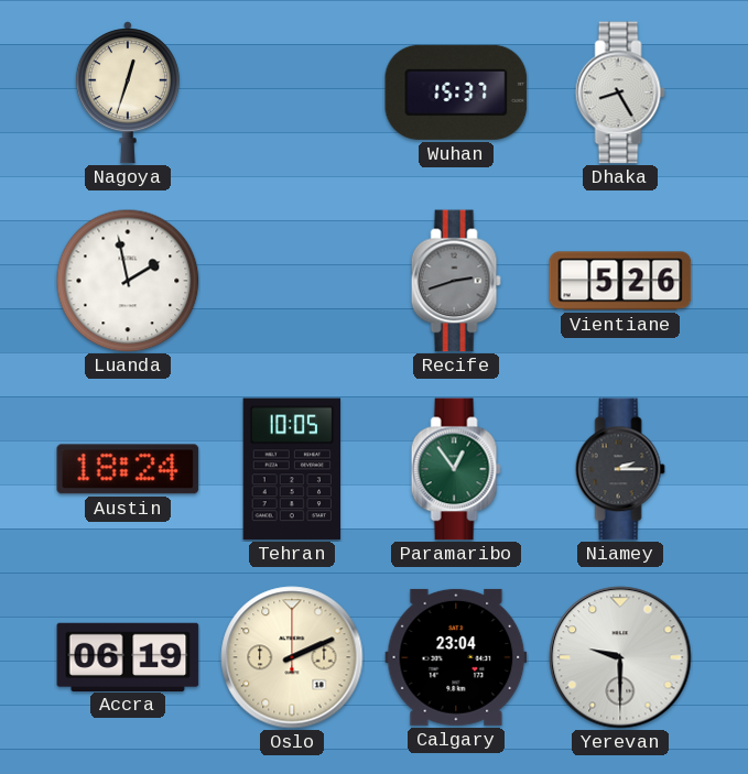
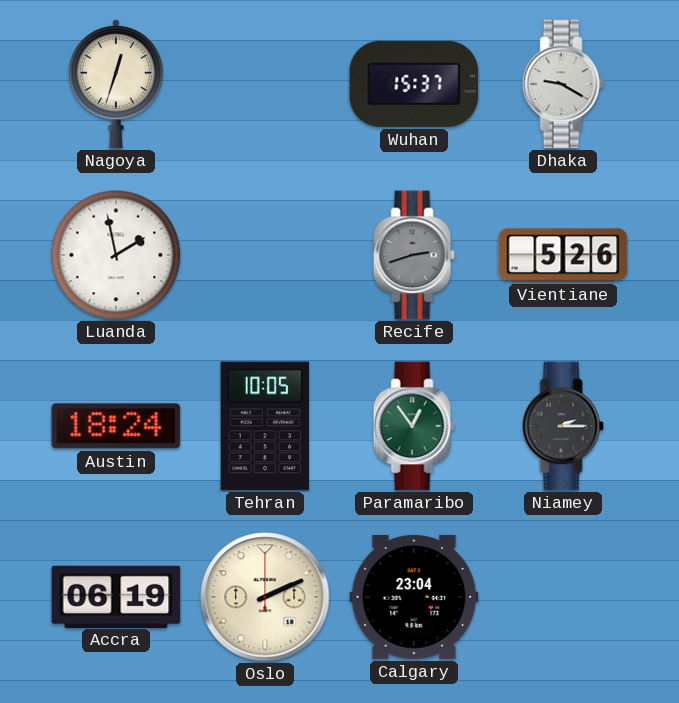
Dhaka: 8:25 -> 9:20
Yerevan: 9:30 -> none
